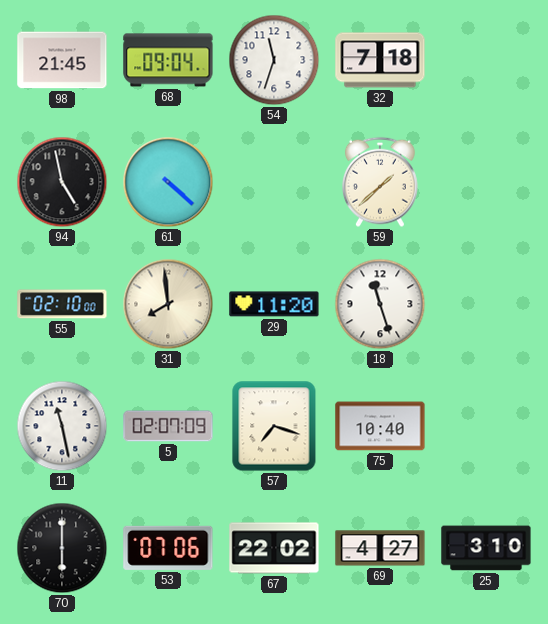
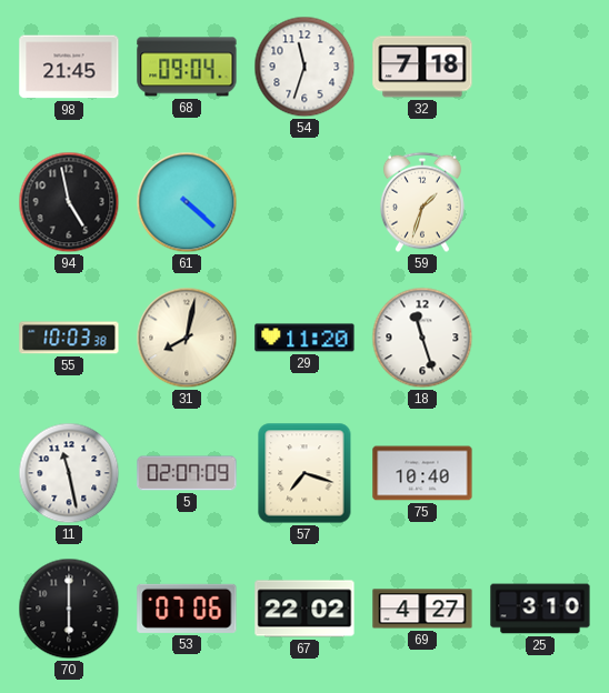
59: 1:38 -> 1:33
55: 02:10 -> 10:03
31: 7:59 -> 8:02
